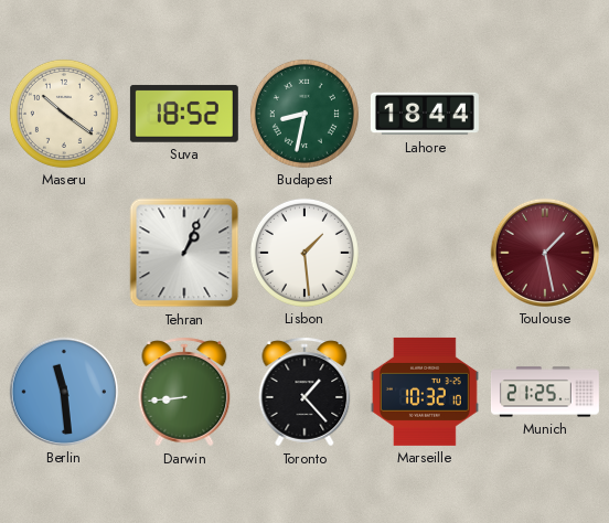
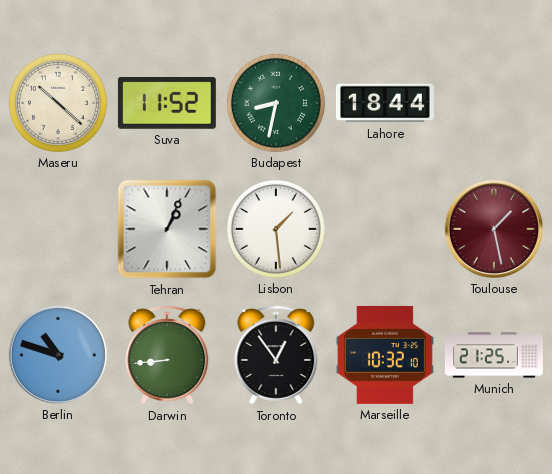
Maseru: 10:21 -> 10:22
Suva: 18:52 -> 11:52
Berlin: 11:29 -> 10:48
Toronto: 1:23 -> 12:54
